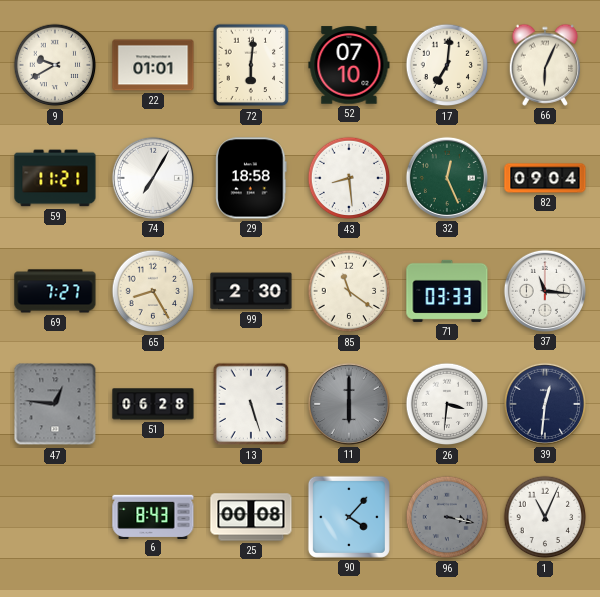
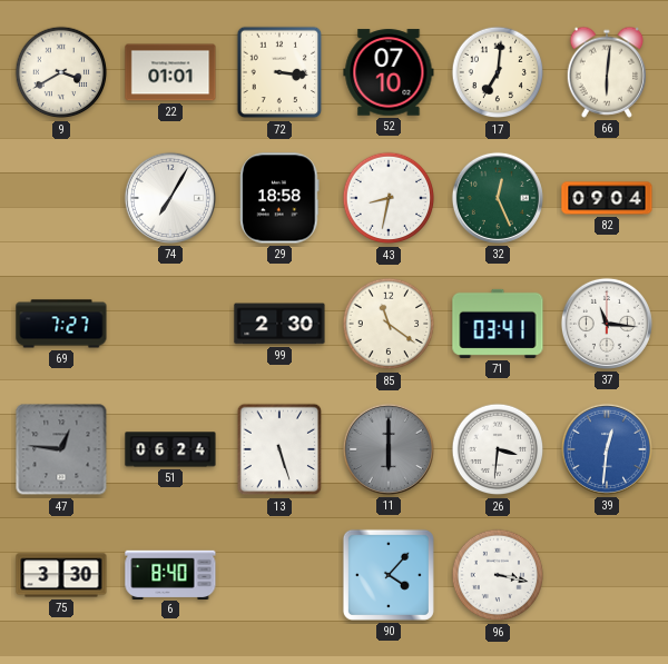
9: 9:40 -> 3:40
72: 6:01 -> 3:16
66: 6:04 -> 6:01
59: 11:21 -> none
43: 8:29 -> 8:32
65: 8:25 -> none
71: 03:33 -> 03:41
51: 06:28 -> 06:24
39 dial: navy -> blue
75: none -> 3:30
6: 8:43 -> 8:40
25: 00:08 -> none
96 dial: grey -> white
1: 11:04 -> none
